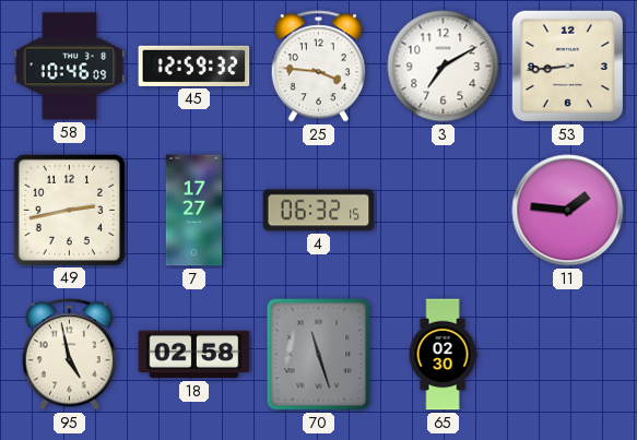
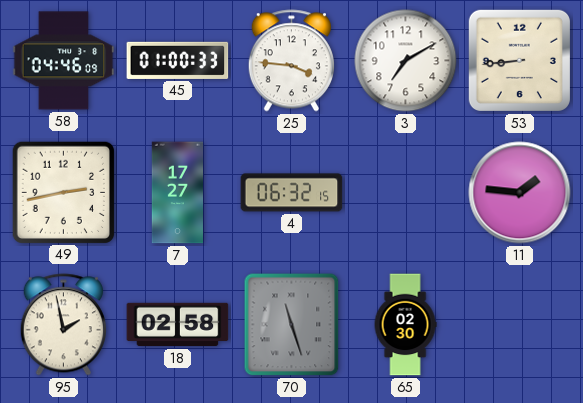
58: 10:46 -> 04:46
45: 12:59 -> 01:00
95: 4:58 -> 1:58
